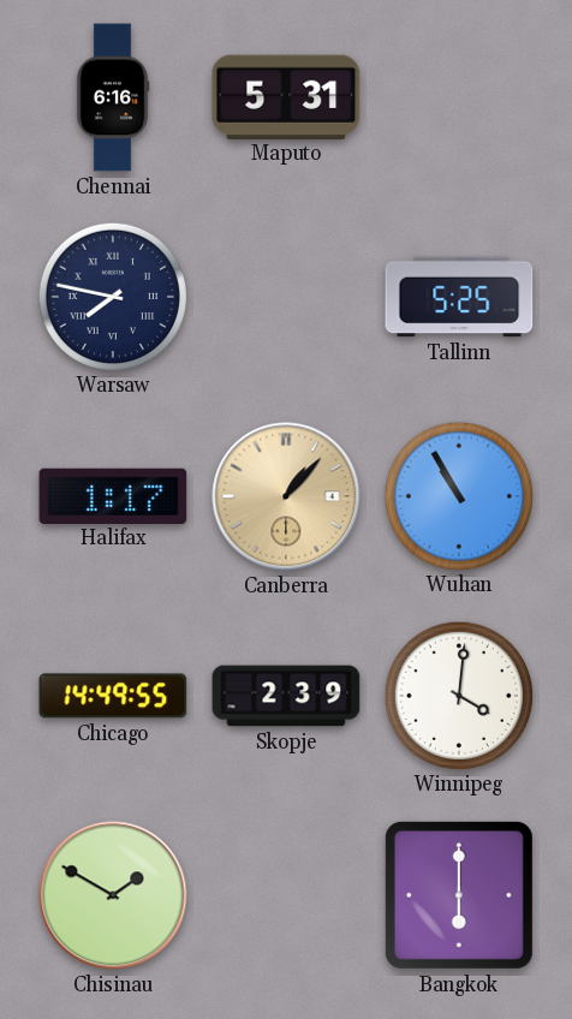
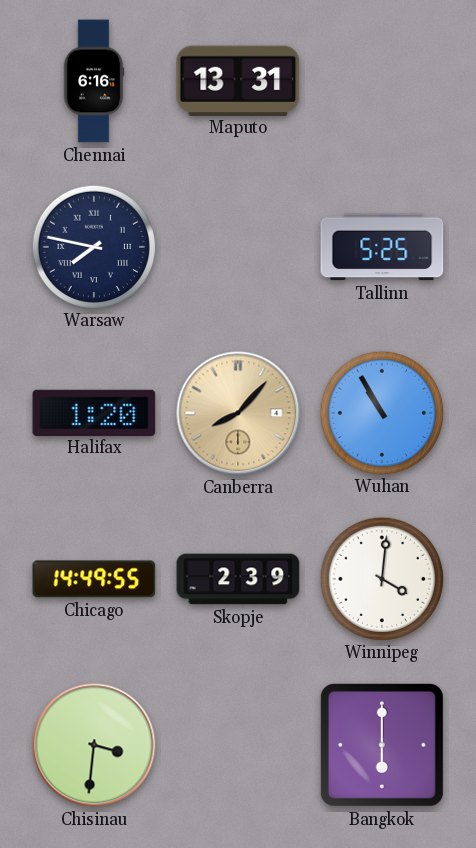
Maputo: 5:31 -> 13:31
Halifax: 1:17 -> 1:20
Canberra: 1:07 -> 8:07
Chisinau: 1:50 -> 3:31
